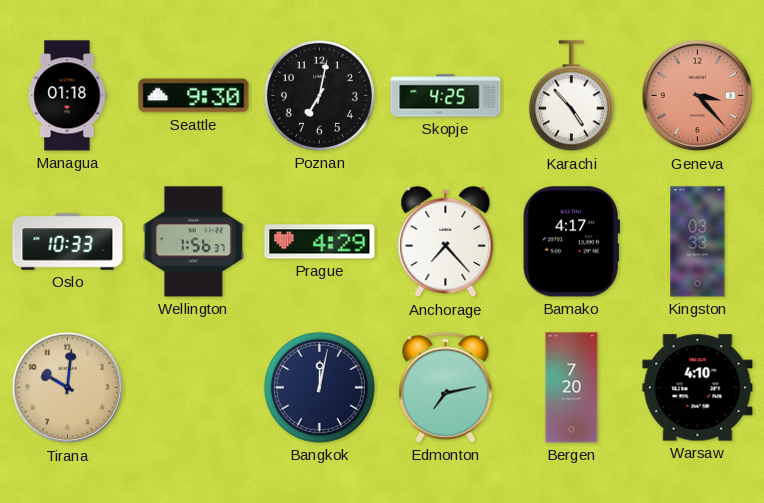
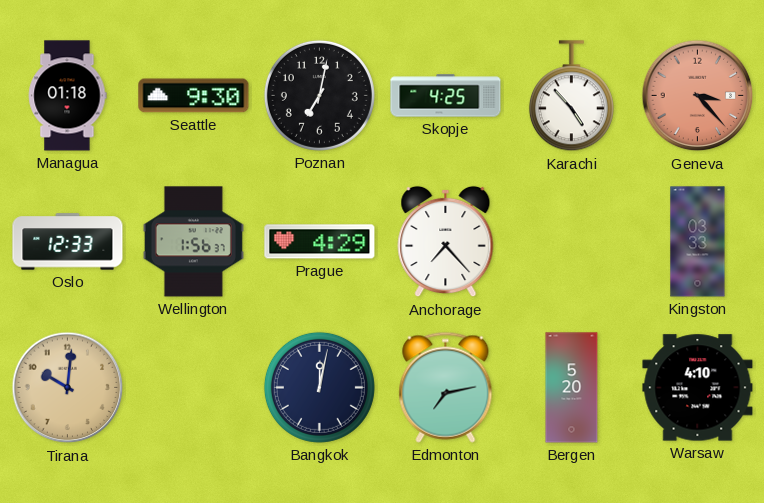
Oslo: 10:33 -> 12:33
Bamako: 4:17 -> none
Bergen: 7:20 -> 5:20
